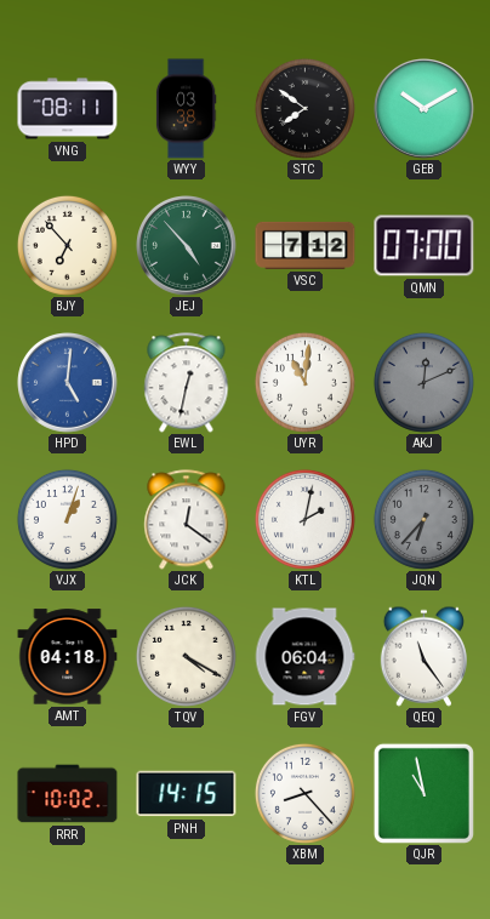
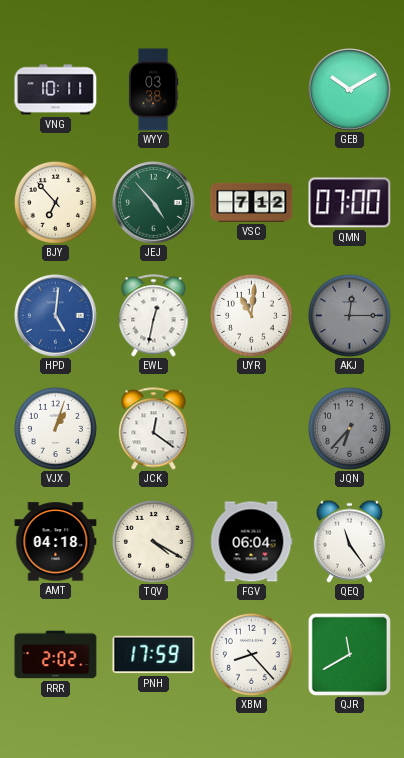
VNG: 08:11 -> 10:11
STC: 7:51 -> none
AKJ: 12:11 -> 12:15
KTL: 2:02 -> none
RRR: 10:02 -> 2:02
PNH: 14:15 -> 17:59
QJR: 10:58 -> 11:40
